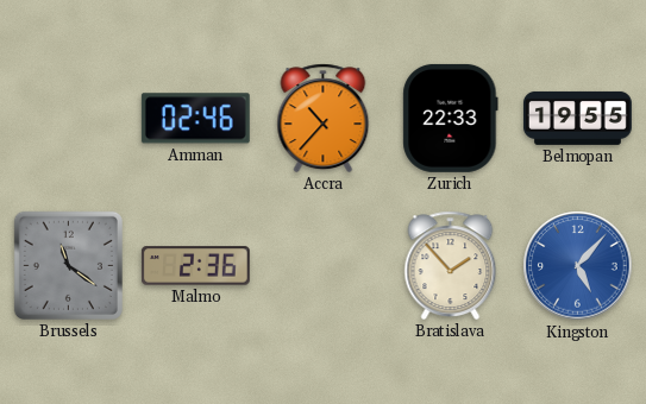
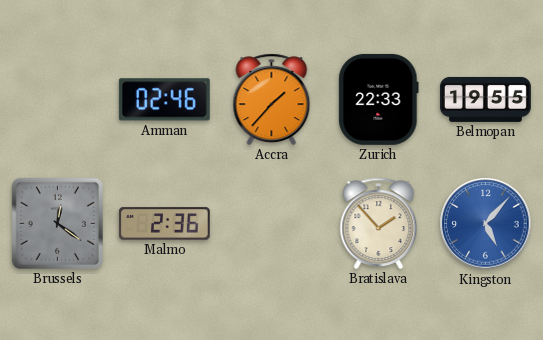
Accra: 10:37 -> 1:37
Brussels: 11:21 -> 12:21
